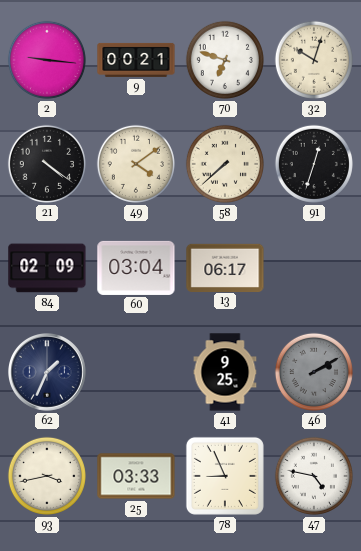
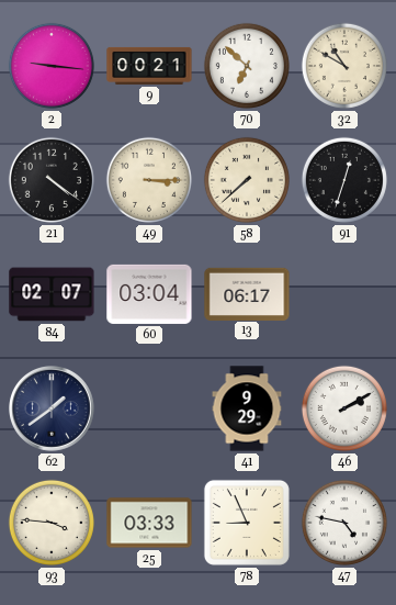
70: 6:48 -> 6:52
32: 10:03 -> 10:50
49: 4:09 -> 3:15
84: 02:09 -> 02:07
62: 1:34 -> 1:39
41: 9:25 -> 9:29
46 dial: grey -> white
93: 3:43 -> 3:46
